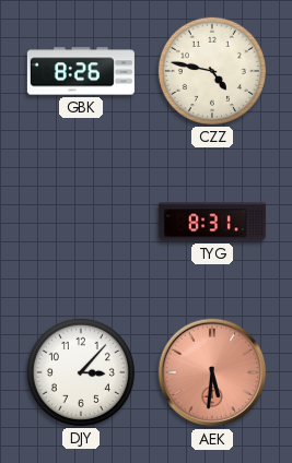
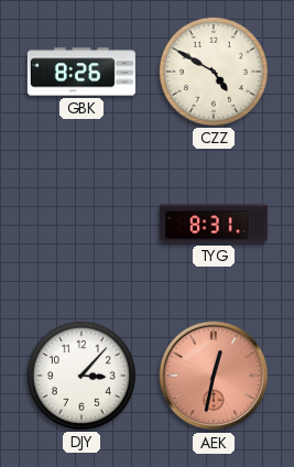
CZZ: 4:47 -> 4:50
AEK: 5:31 -> 12:32
